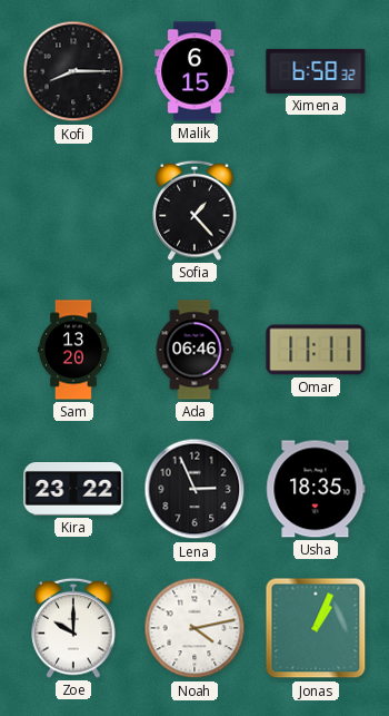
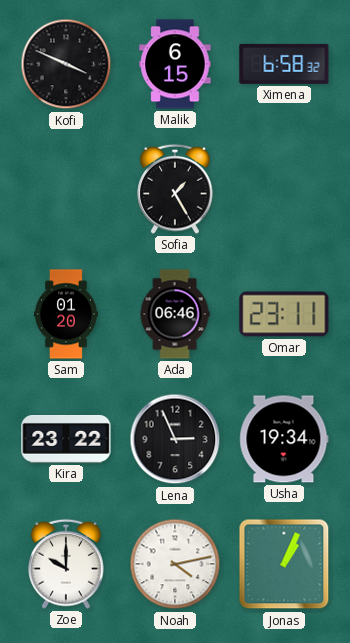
Kofi: 8:15 -> 3:49
Sofia: 1:23 -> 1:25
Sam: 13:20 -> 01:20
Omar: 11:11 -> 23:11
Usha: 18:35 -> 19:34
